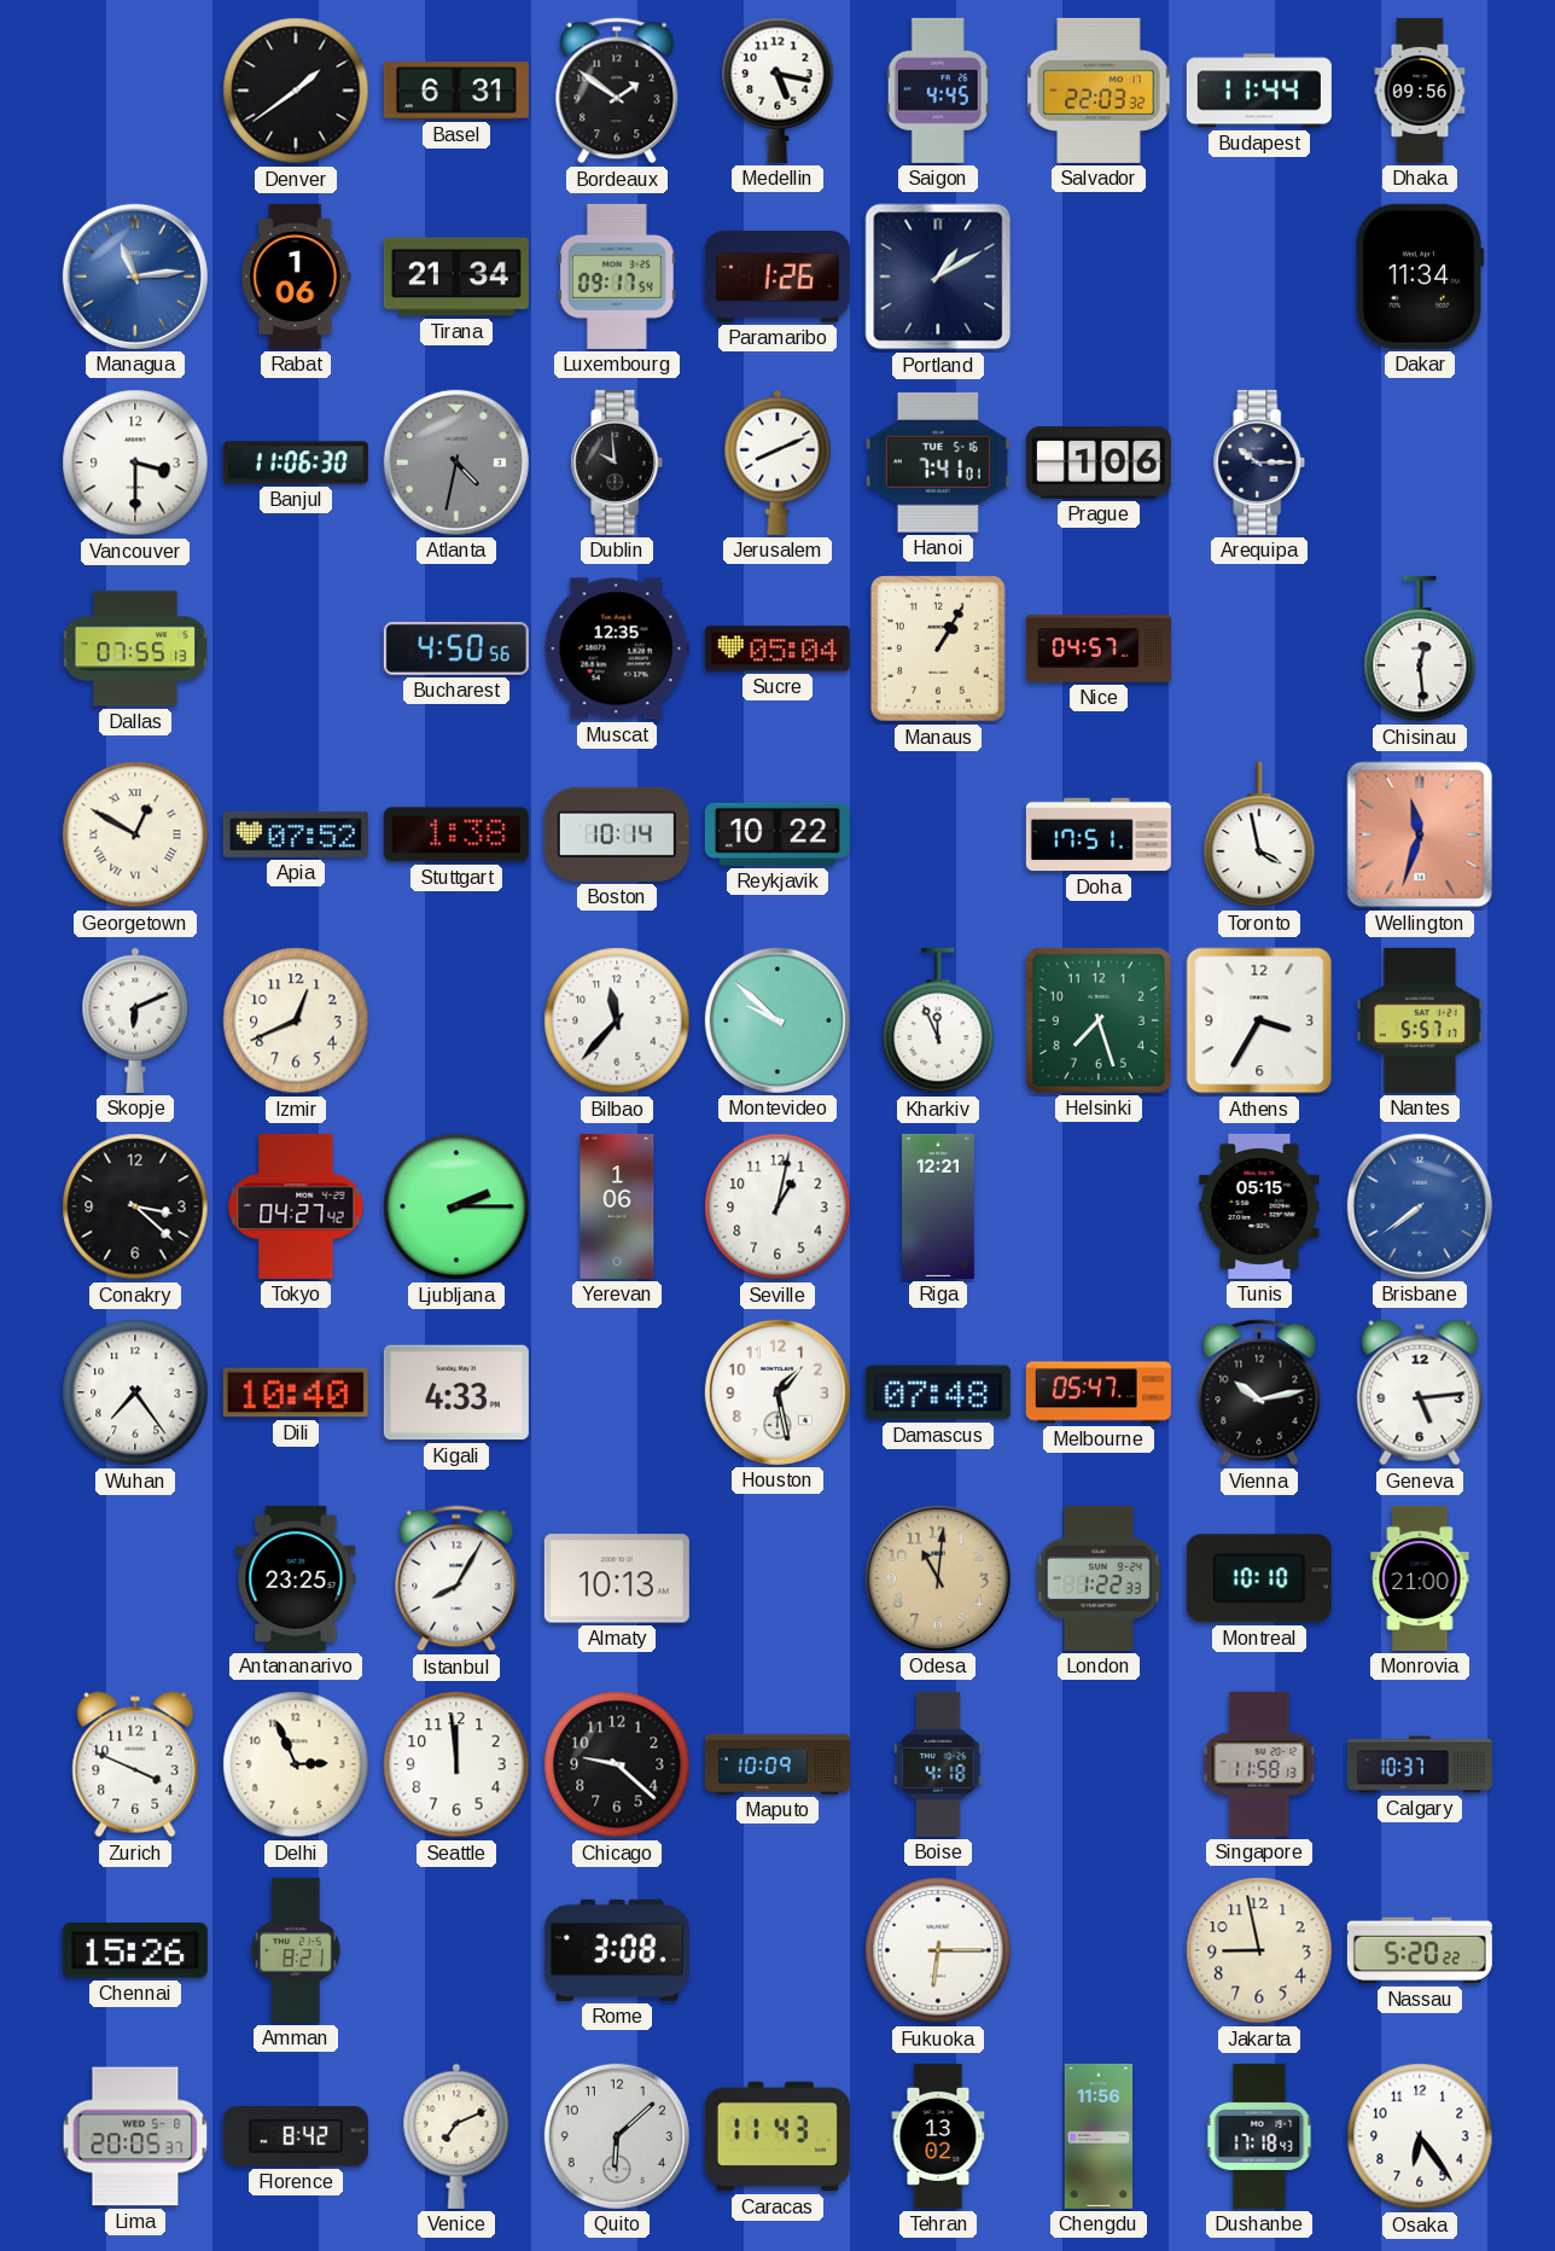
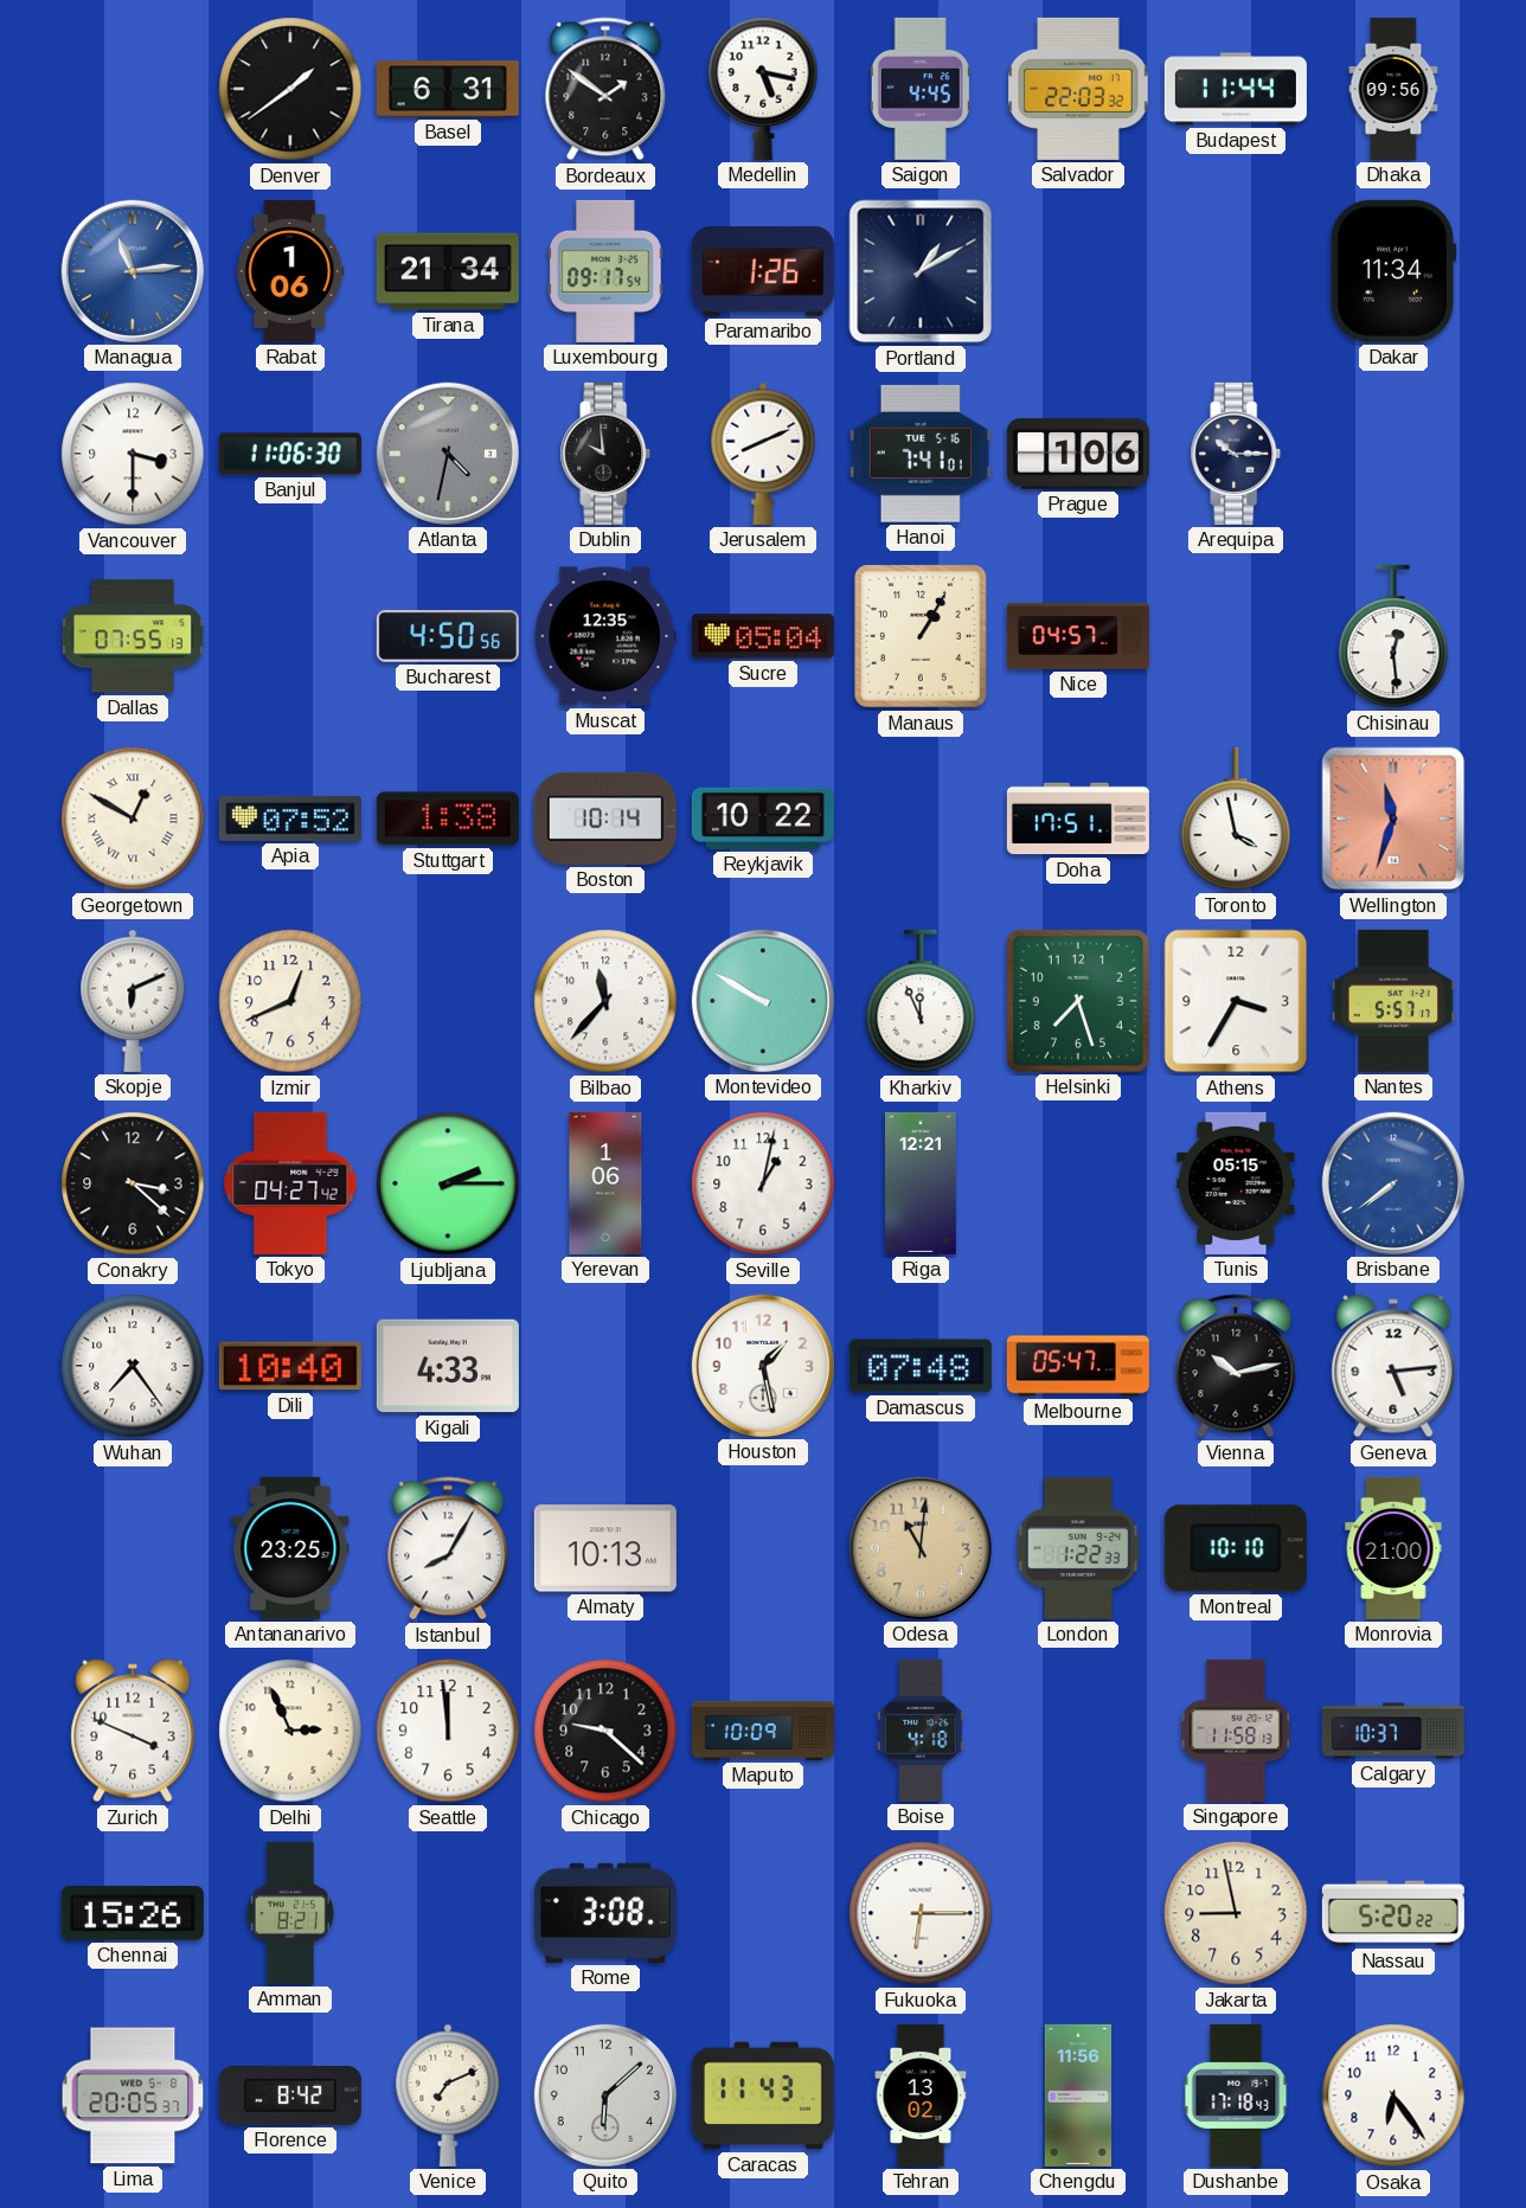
Montevideo: 9:52 -> 9:50
